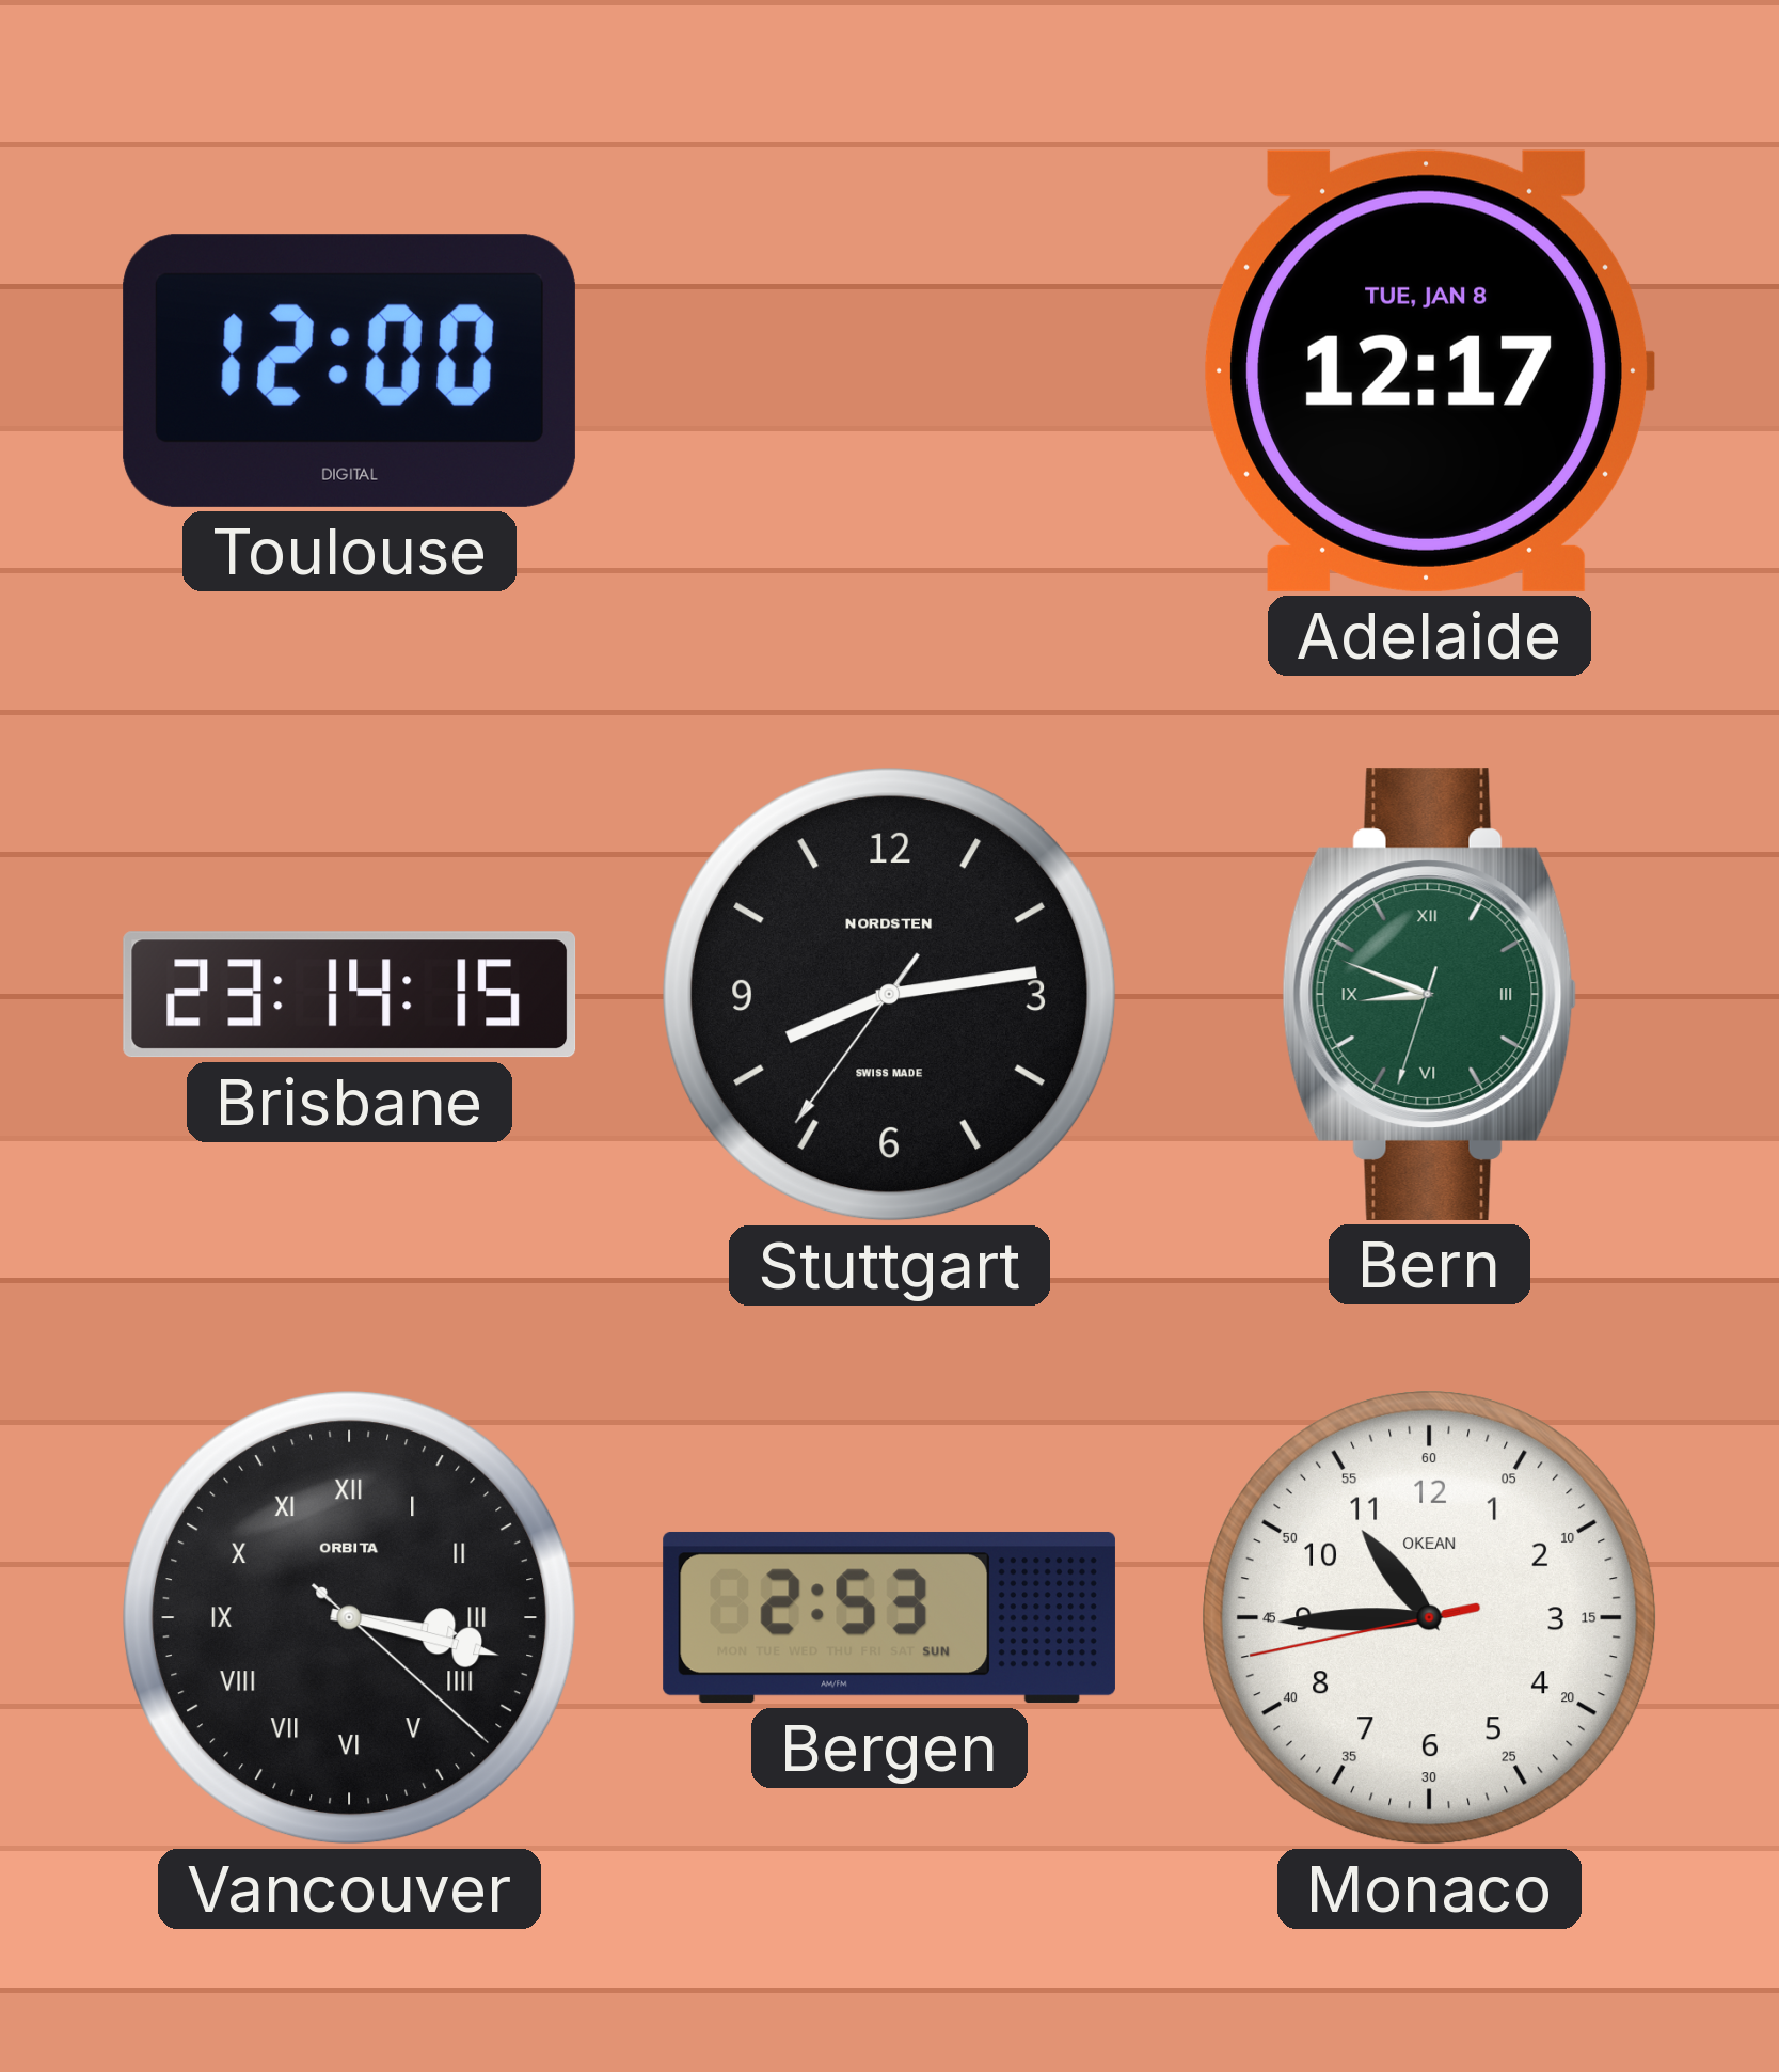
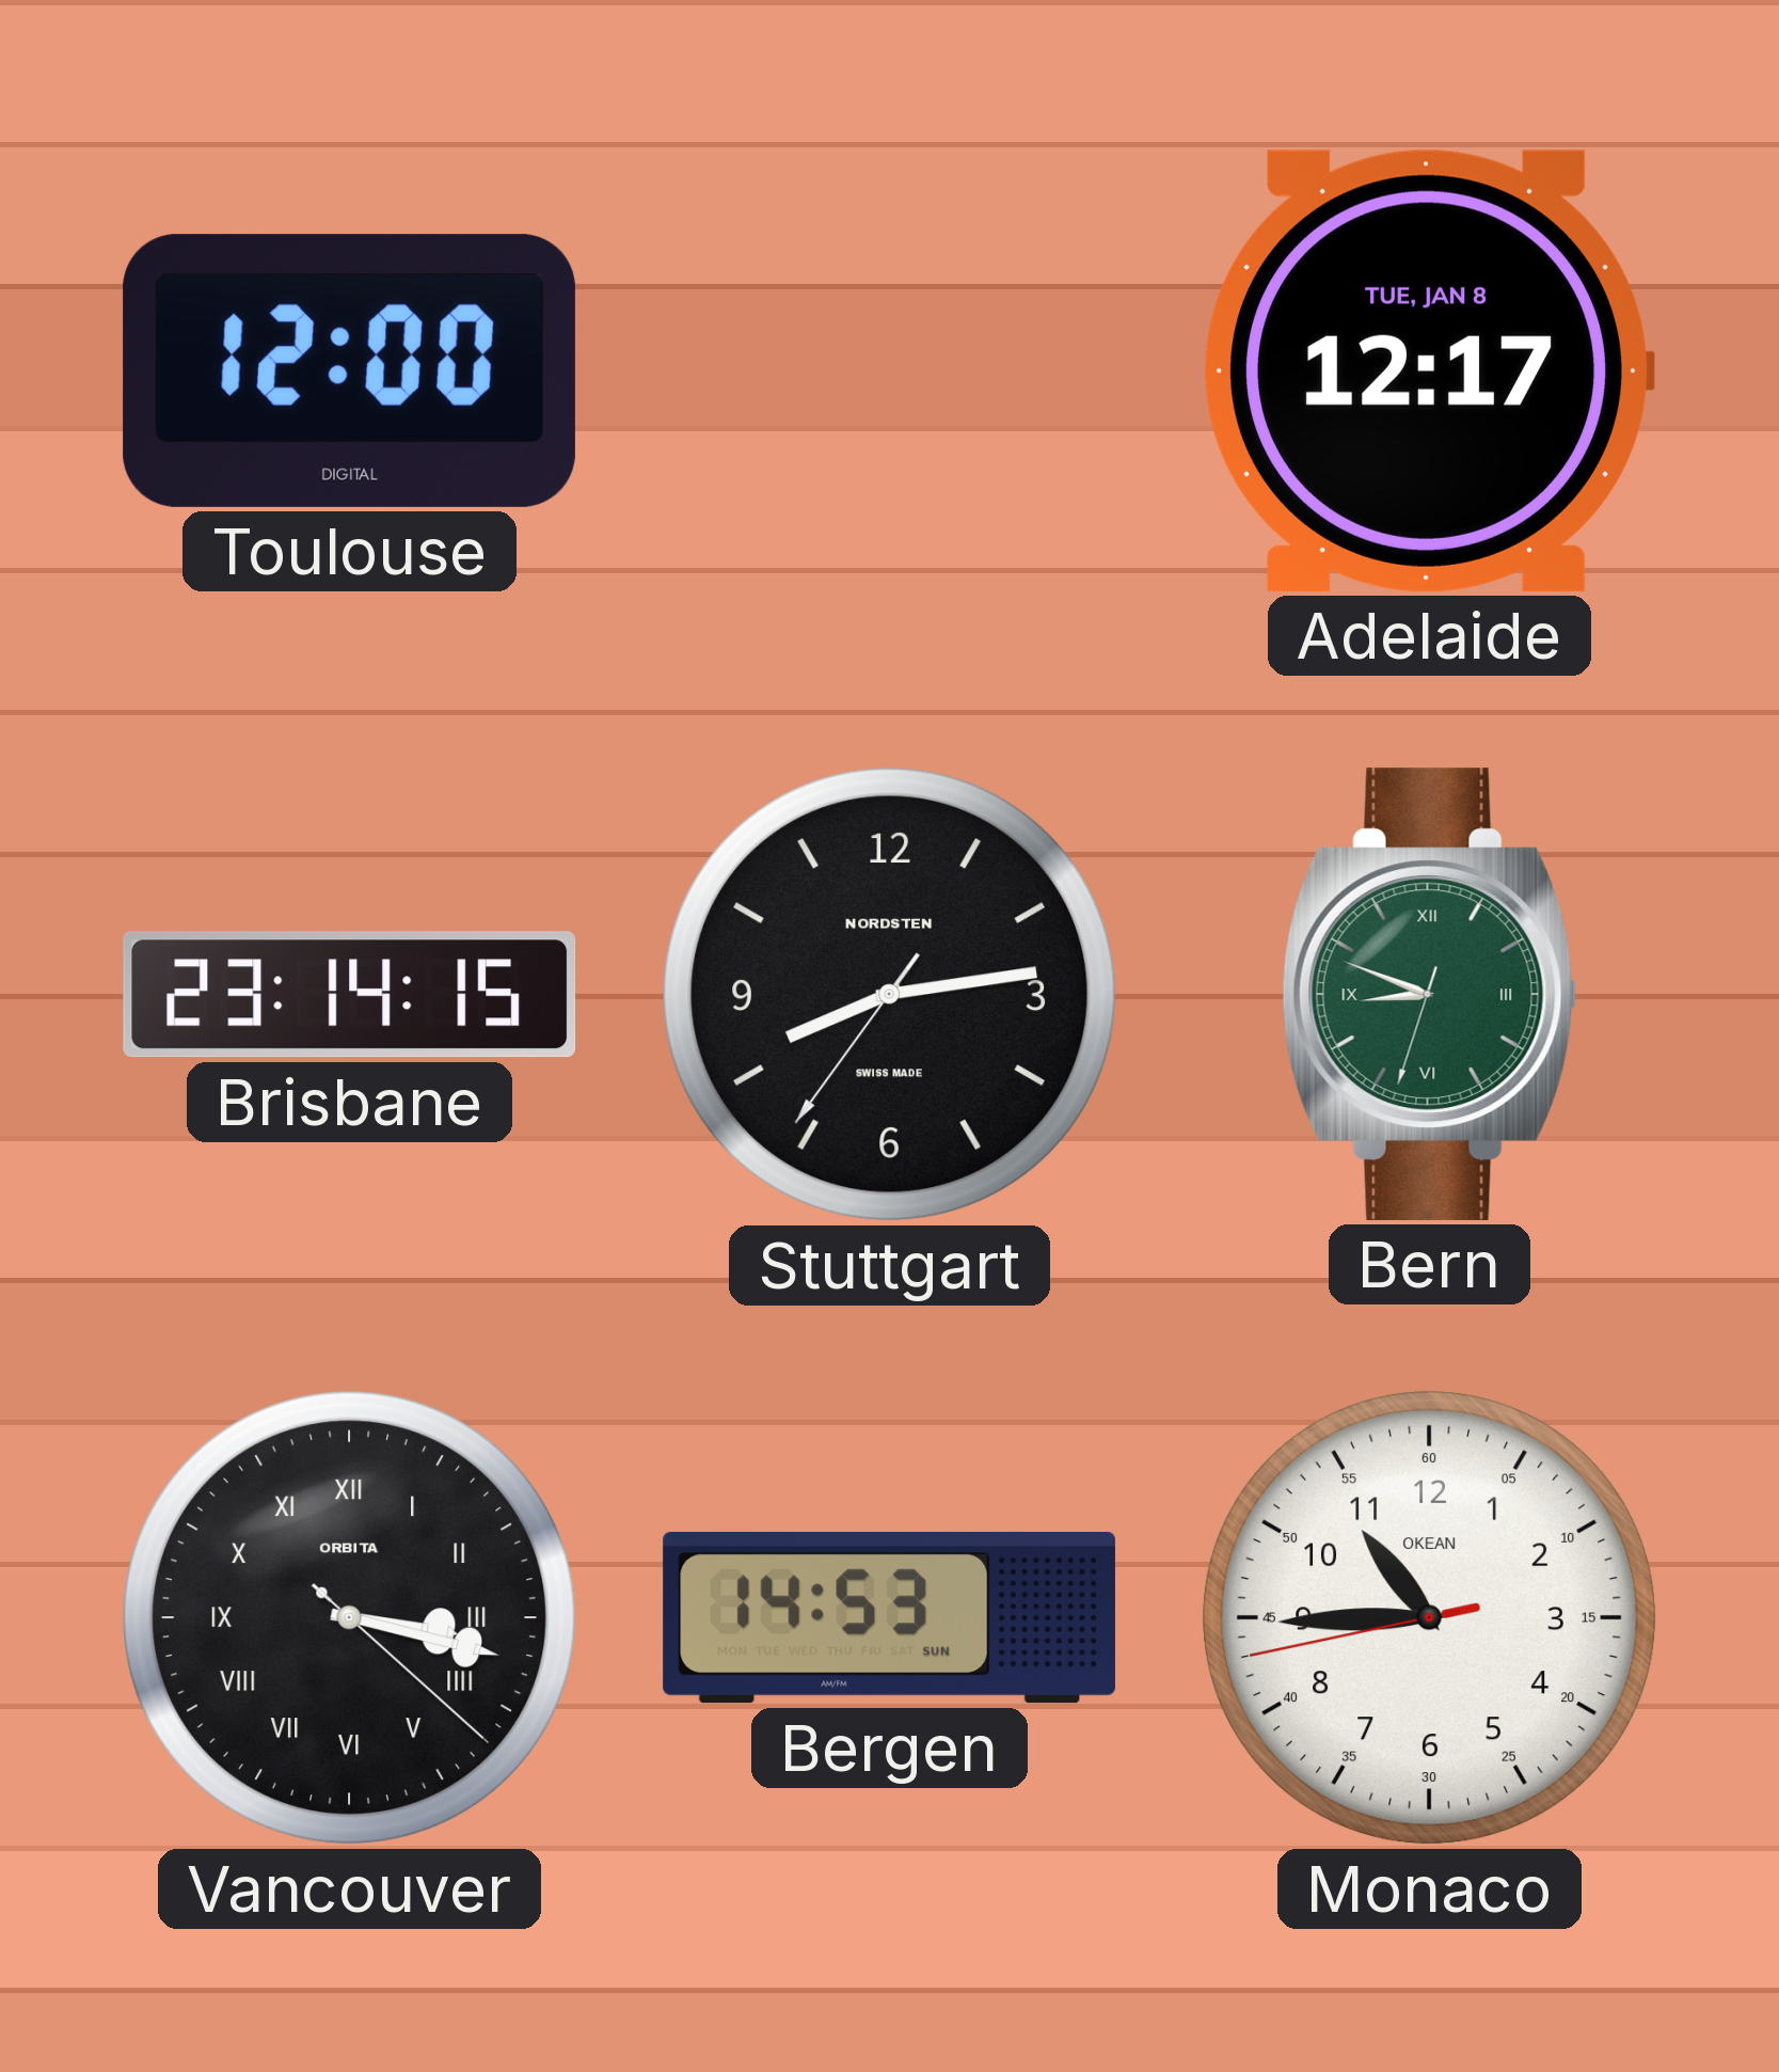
Bergen: 2:53 -> 14:53
